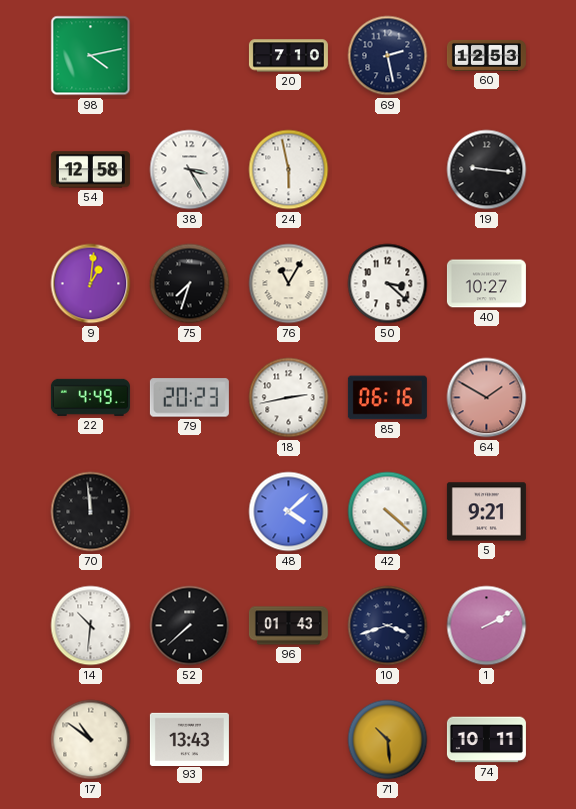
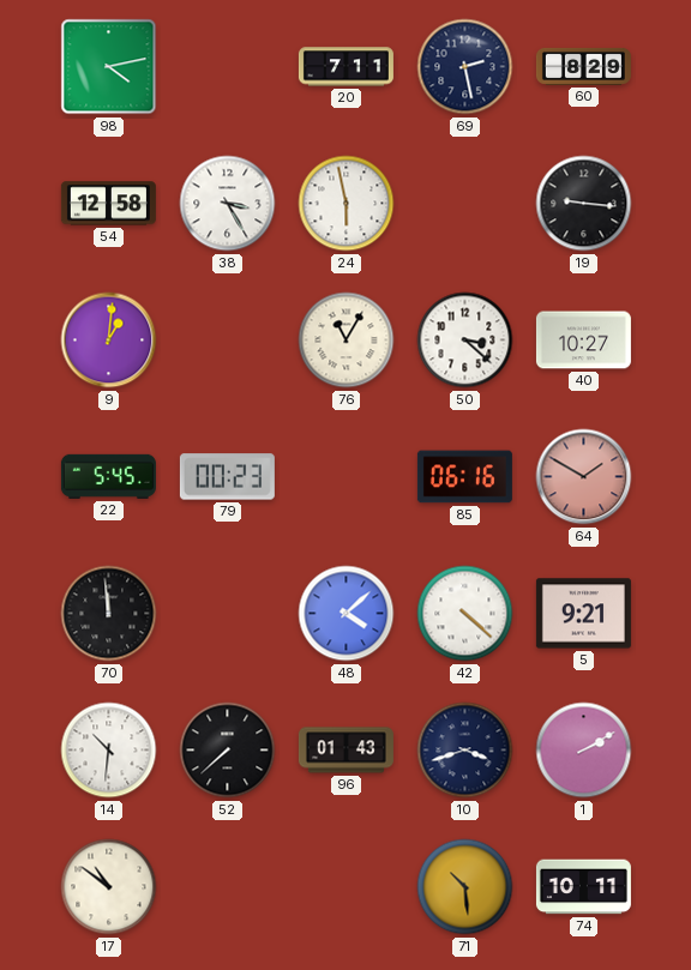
20: 7:10 -> 7:11
60: 12:53 -> 8:29
75: 7:33 -> none
22: 4:49 -> 5:45
79: 20:23 -> 00:23
18: 2:43 -> none
93: 13:43 -> none
